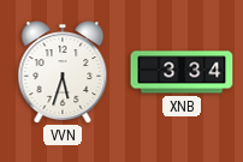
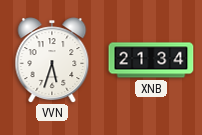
XNB: 3:34 -> 21:34
